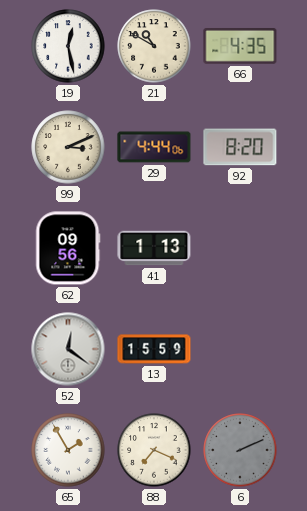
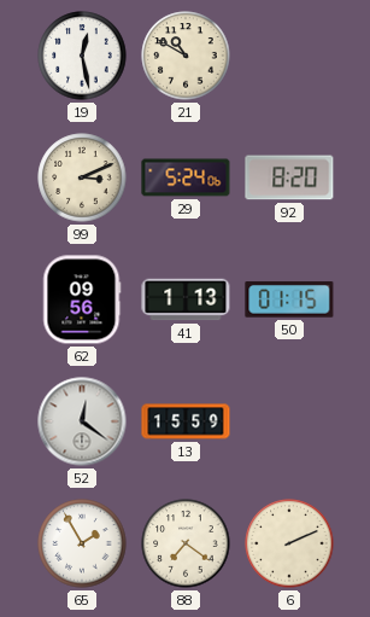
66: 4:35 -> none
29: 4:44 -> 5:24
50: none -> 01:15
88: 7:19 -> 7:21
6 dial: grey -> cream
